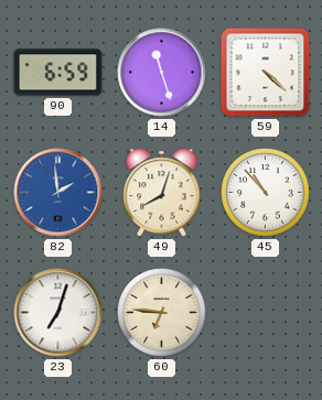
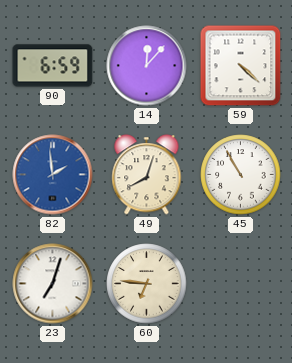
14: 11:27 -> 12:07
45: 10:53 -> 10:55
